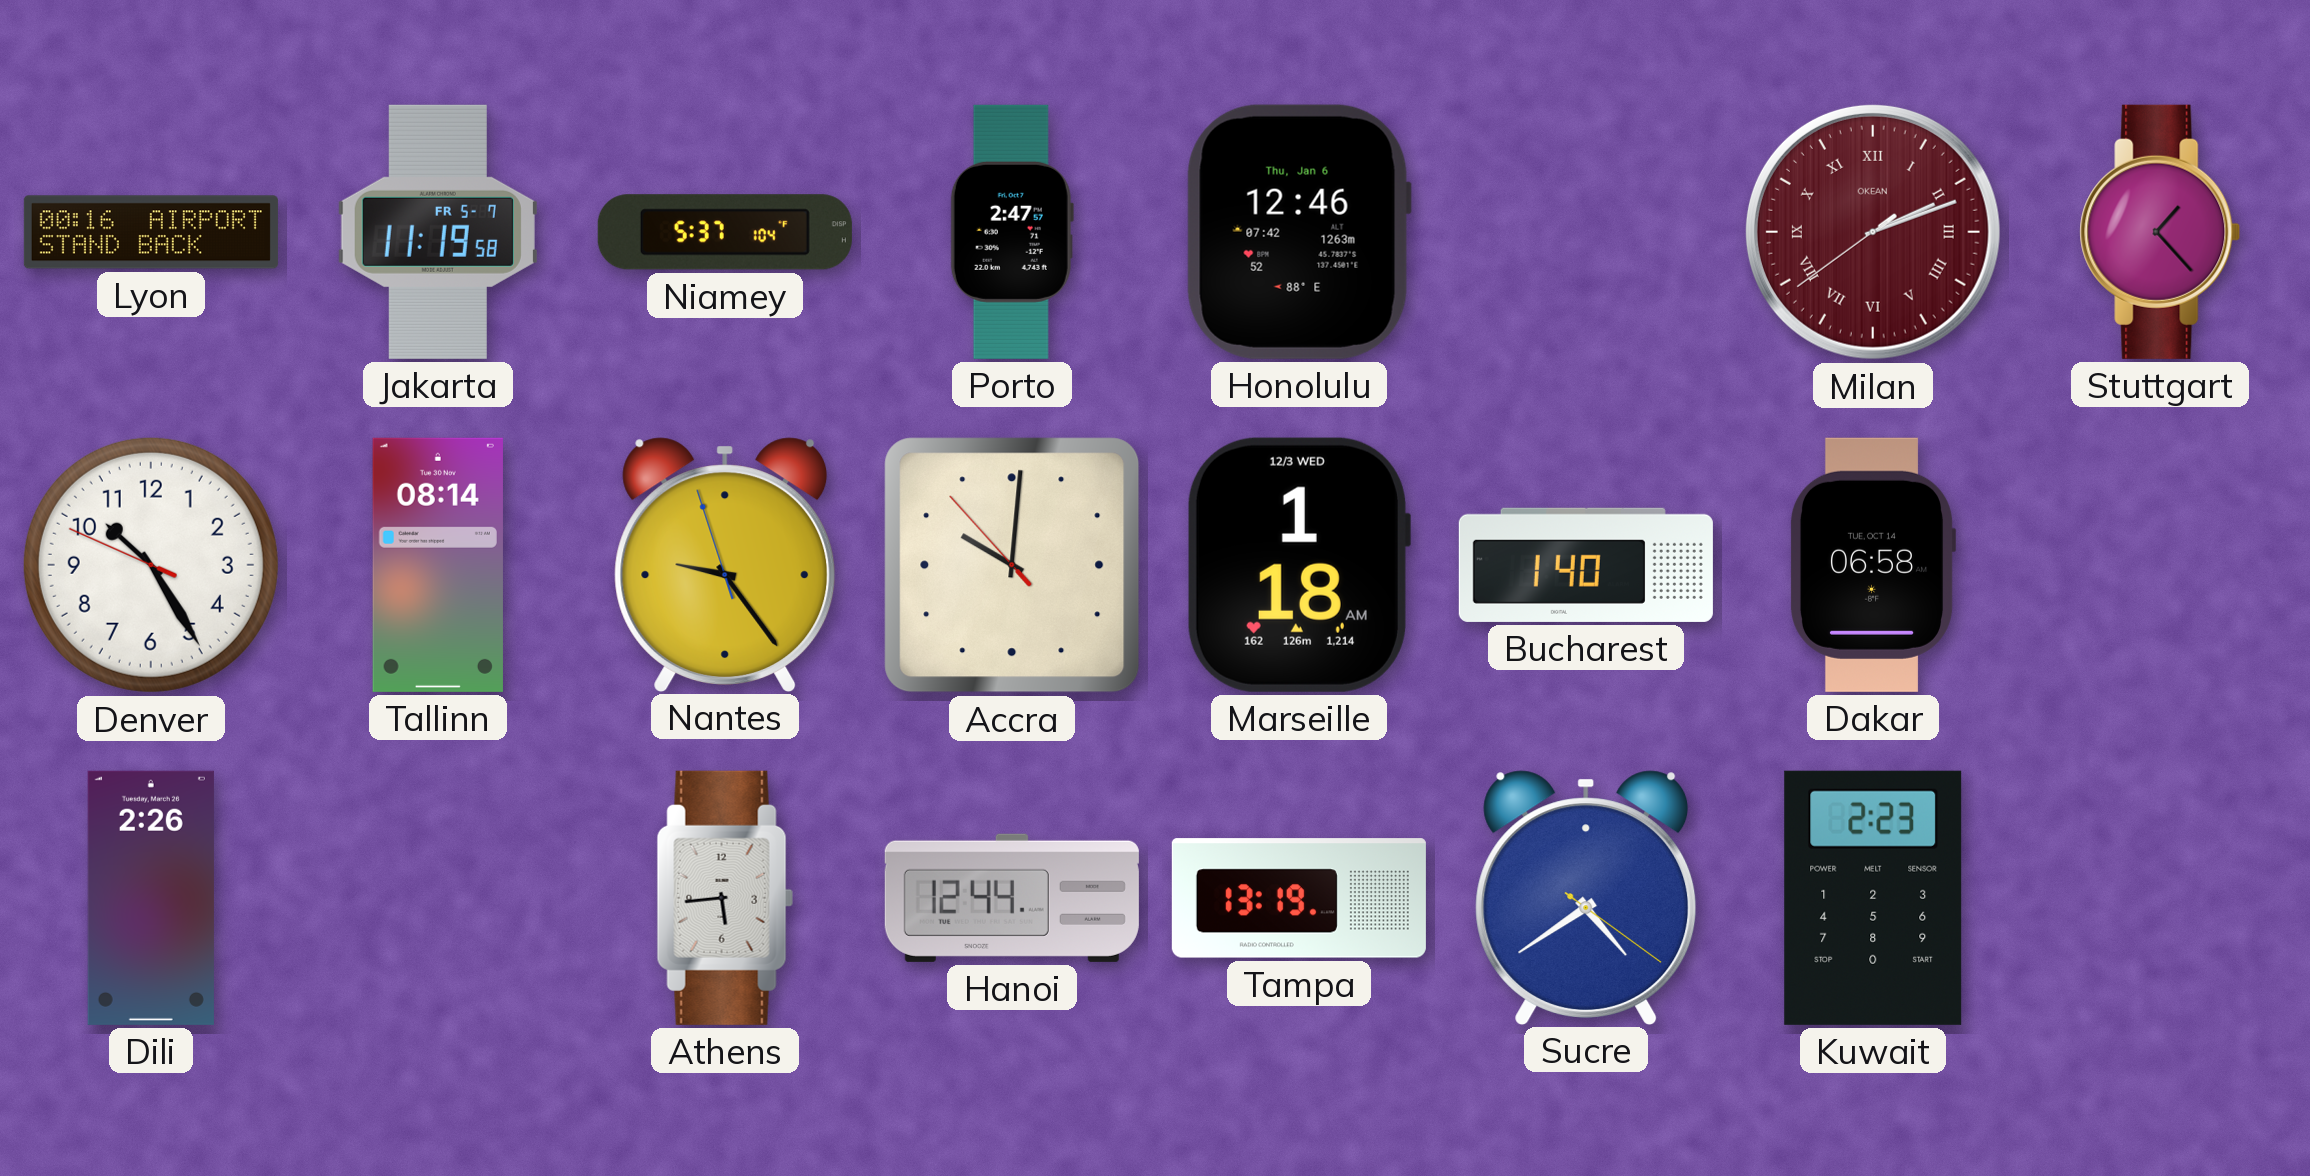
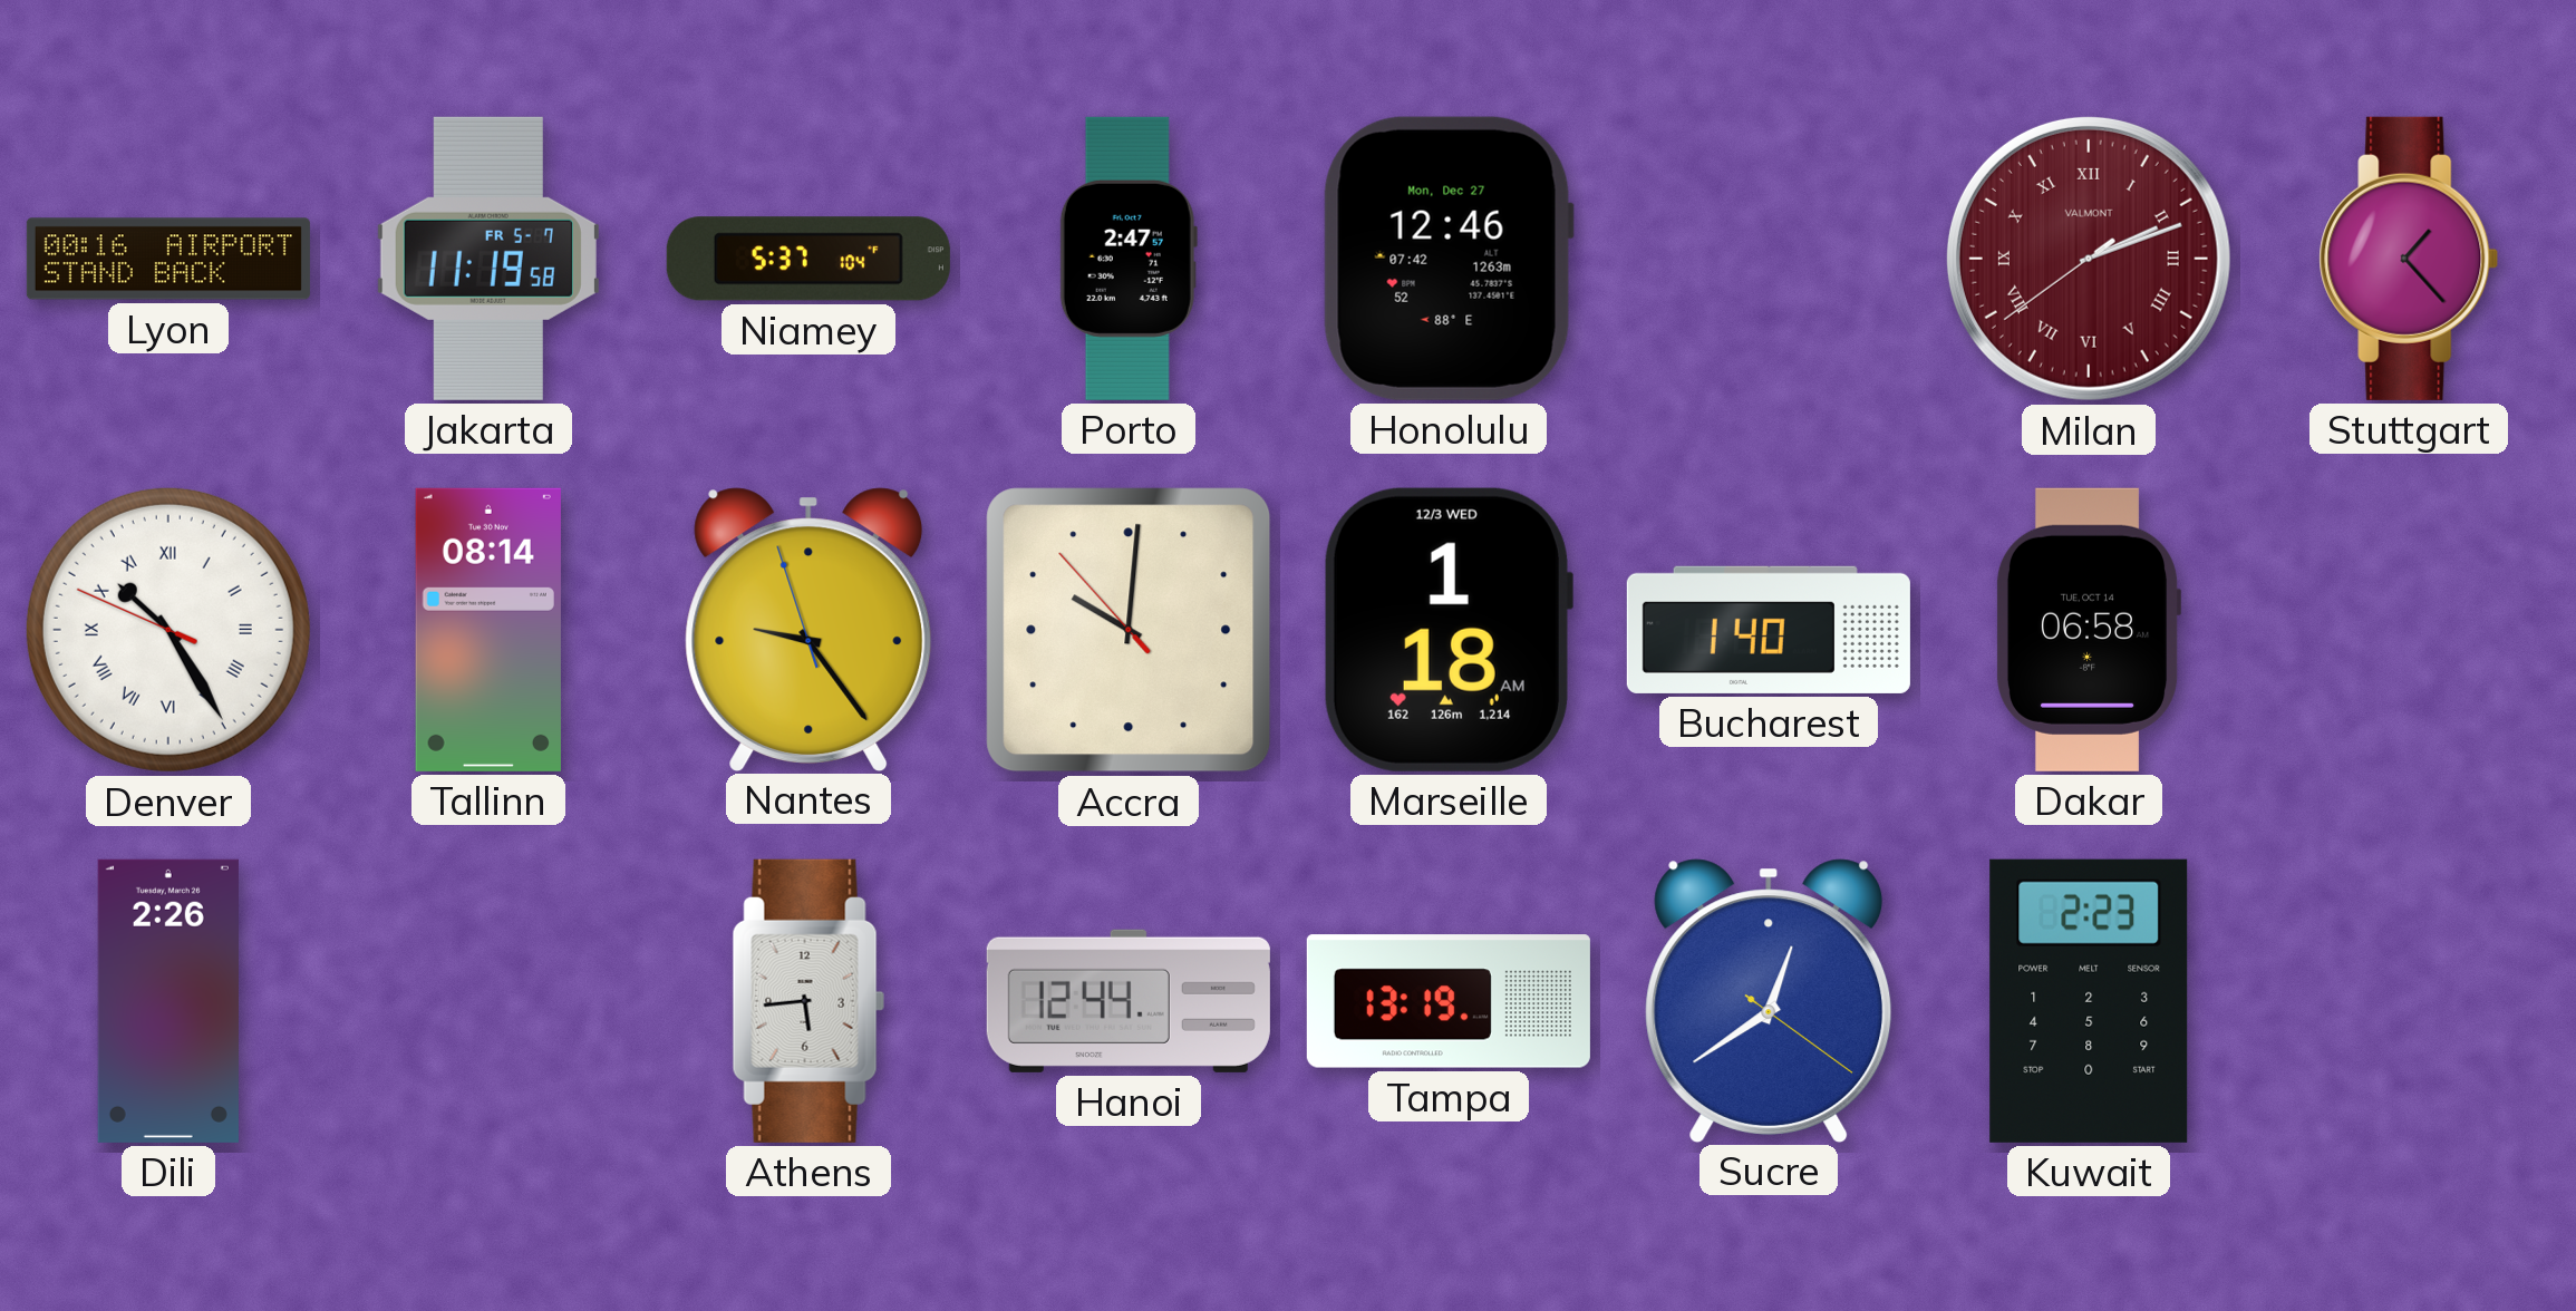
Honolulu date: Thu, Jan 6 -> Mon, Dec 27
Milan brand: OKEAN -> VALMONT
Denver numerals: Arabic -> Roman
Sucre: 4:39 -> 12:39
